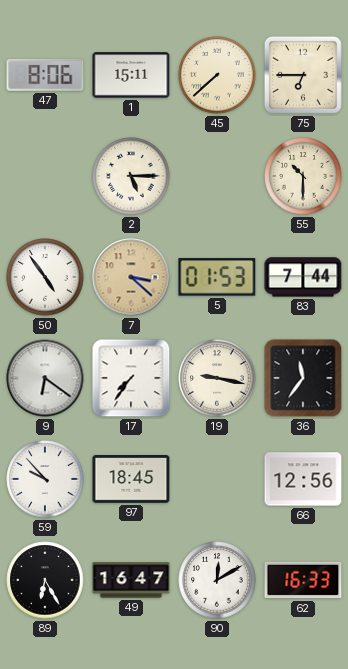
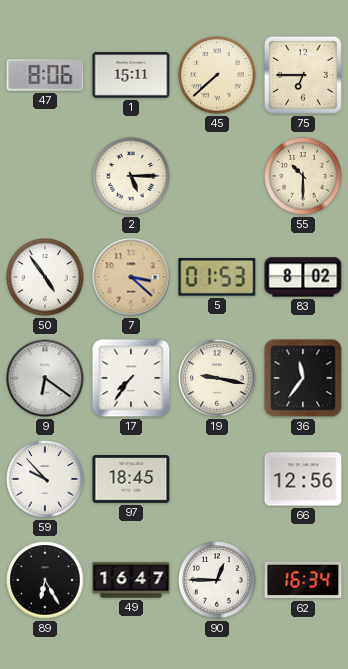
83: 7:44 -> 8:02
90: 12:10 -> 12:45
62: 16:33 -> 16:34
